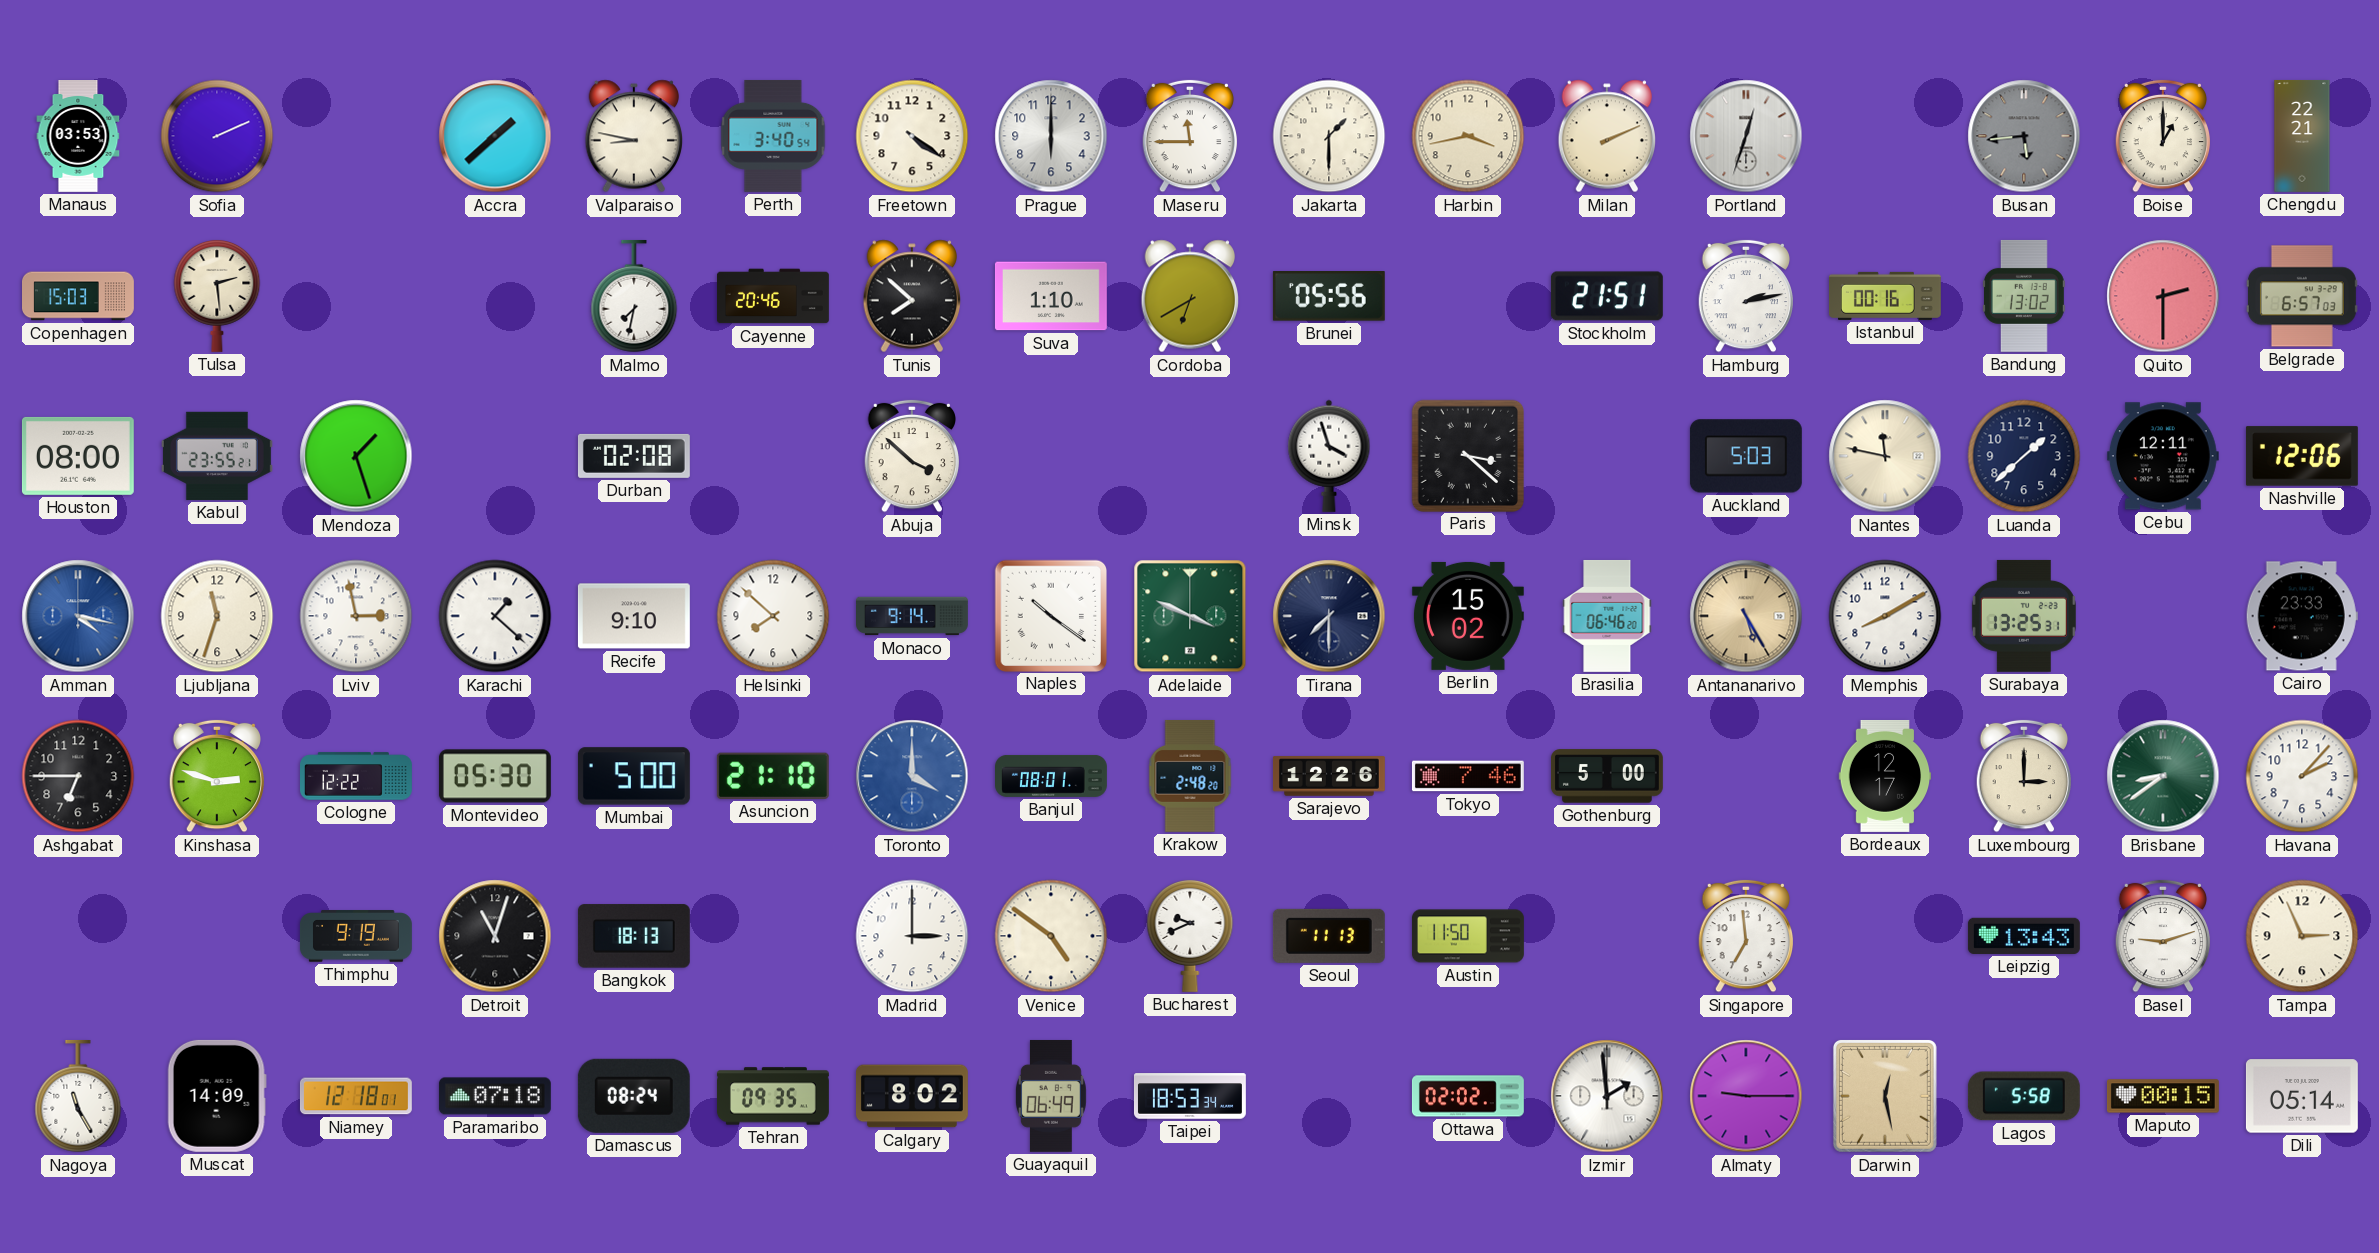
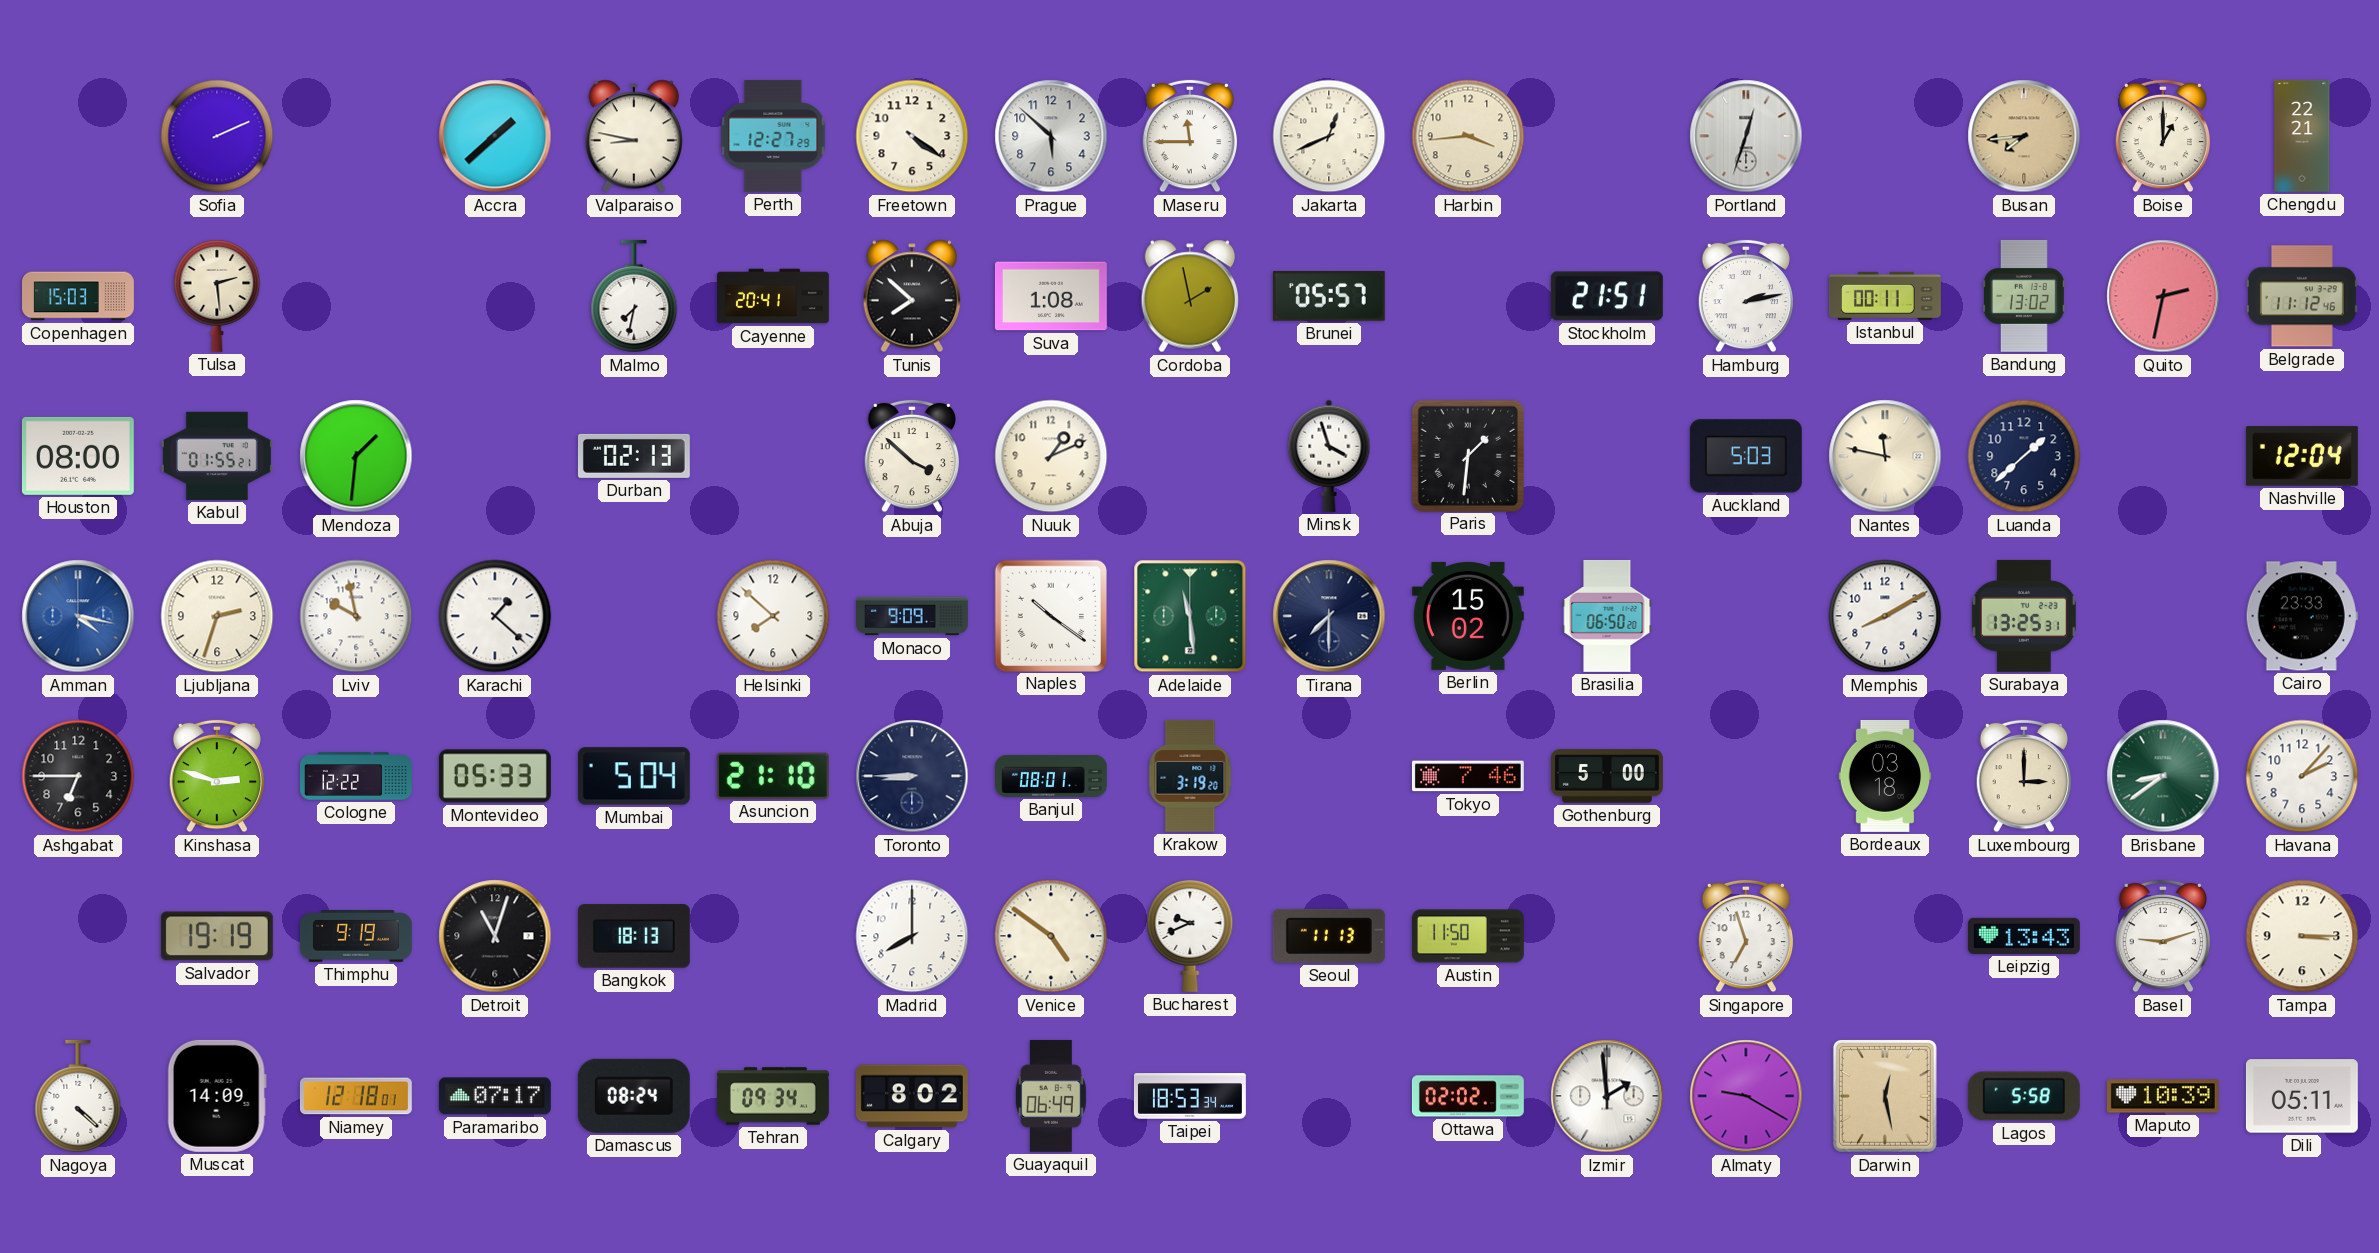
Manaus: 03:53 -> none
Perth: 3:40 -> 12:27
Prague: 6:00 -> 5:52
Jakarta: 1:30 -> 12:41
Harbin: 3:43 -> 3:44
Milan: 2:11 -> none
Busan: 5:44 -> 7:44
Busan dial: grey -> champagne
Cayenne: 20:46 -> 20:41
Suva: 1:10 -> 1:08
Cordoba: 6:40 -> 1:58
Brunei: 05:56 -> 05:57
Istanbul: 00:16 -> 00:11
Quito: 2:30 -> 2:32
Belgrade: 6:57 -> 11:12
Kabul: 23:55 -> 01:55
Mendoza: 1:27 -> 1:31
Durban: 02:08 -> 02:13
Nuuk: none -> 1:11
Paris: 3:22 -> 1:31
Cebu: 12:11 -> none
Nashville: 12:06 -> 12:04
Ljubljana: 11:33 -> 2:33
Lviv: 2:58 -> 9:58
Recife: 9:10 -> none
Monaco: 9:14 -> 9:09
Adelaide: 3:49 -> 11:29
Brasilia: 06:46 -> 06:50
Antananarivo: 5:25 -> none
Montevideo: 05:30 -> 05:33
Mumbai: 5:00 -> 5:04
Toronto: 4:00 -> 8:45
Toronto dial: blue -> navy
Krakow: 2:48 -> 3:19
Sarajevo: 12:26 -> none
Bordeaux: 12:17 -> 03:18
Salvador: none -> 19:19
Madrid: 3:00 -> 8:00
Singapore: 6:59 -> 6:57
Tampa: 2:56 -> 3:15
Nagoya: 11:25 -> 4:22
Paramaribo: 07:18 -> 07:17
Tehran: 09:35 -> 09:34
Almaty: 9:15 -> 9:20
Maputo: 00:15 -> 10:39
Dili: 05:14 -> 05:11
